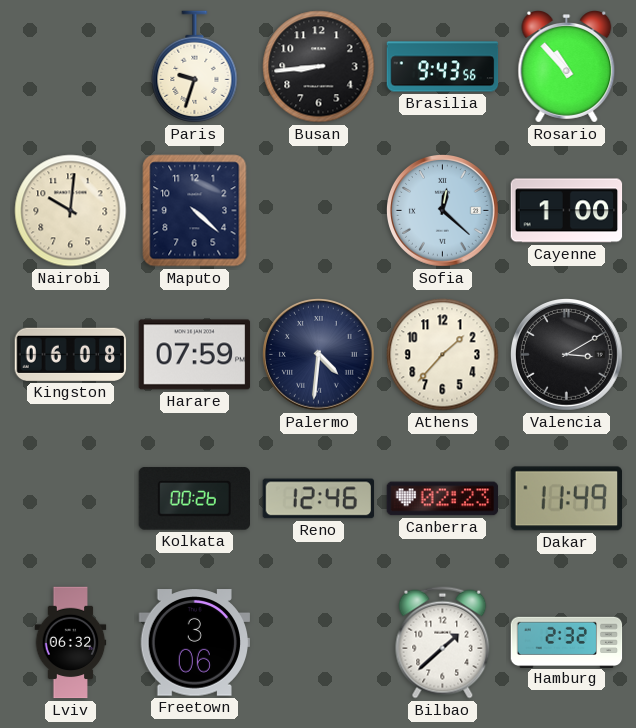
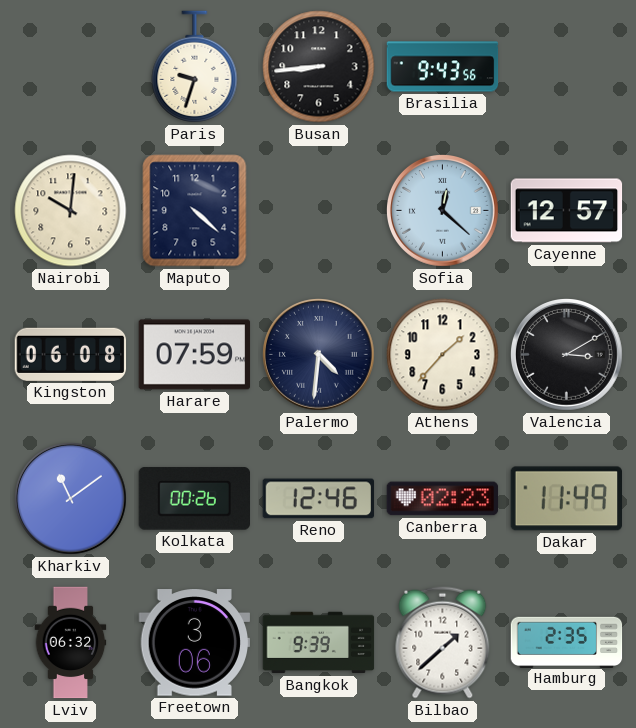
Rosario: 10:53 -> none
Cayenne: 1:00 -> 12:57
Kharkiv: none -> 11:09
Bangkok: none -> 9:39
Hamburg: 2:32 -> 2:35
